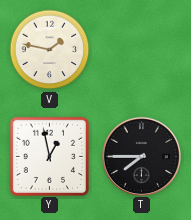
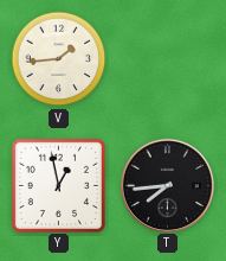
V: 1:47 -> 1:44
T: 7:45 -> 7:44
